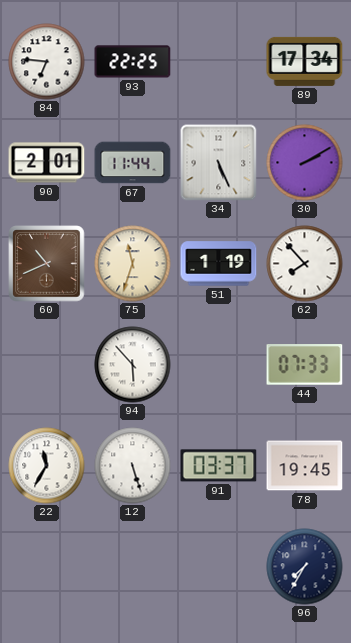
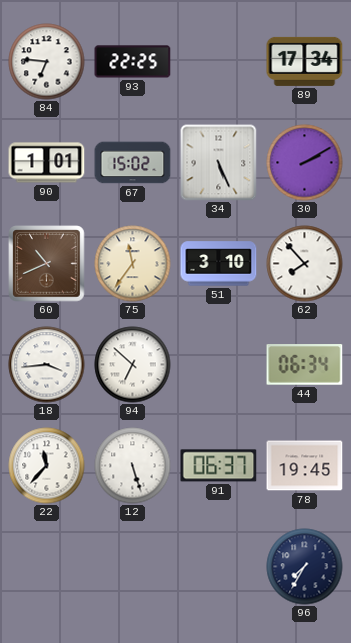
90: 2:01 -> 1:01
67: 11:44 -> 15:02
75: 11:33 -> 11:36
51: 1:19 -> 3:10
18: none -> 3:44
94: 5:53 -> 6:52
44: 07:33 -> 06:34
22: 11:35 -> 11:37
91: 03:37 -> 06:37
